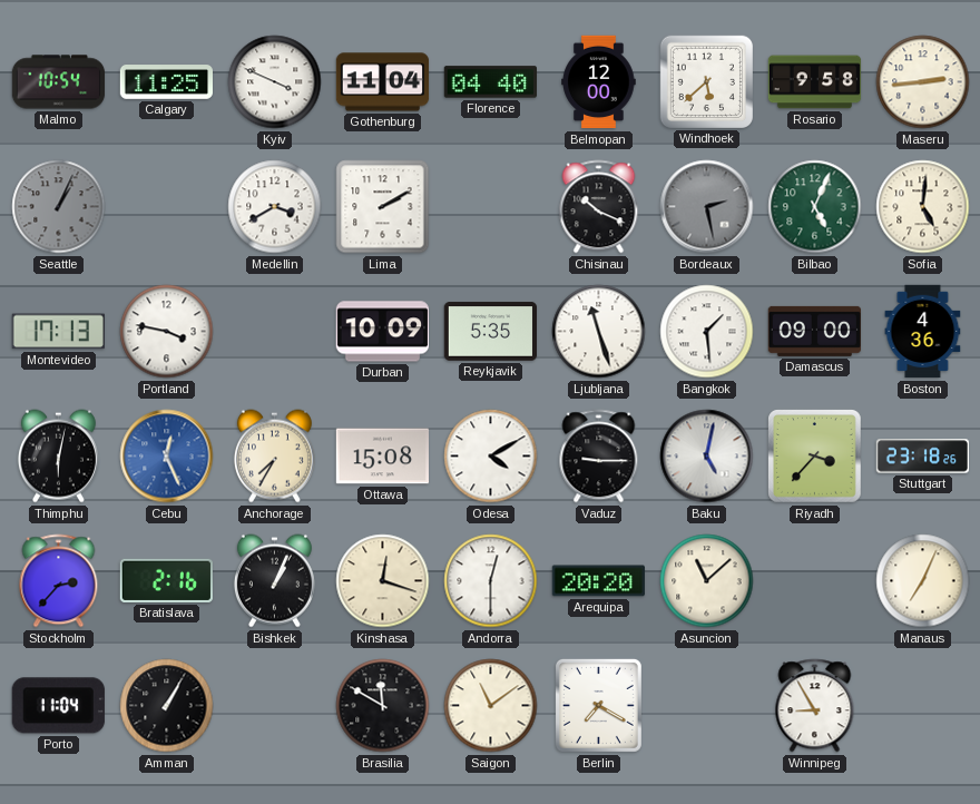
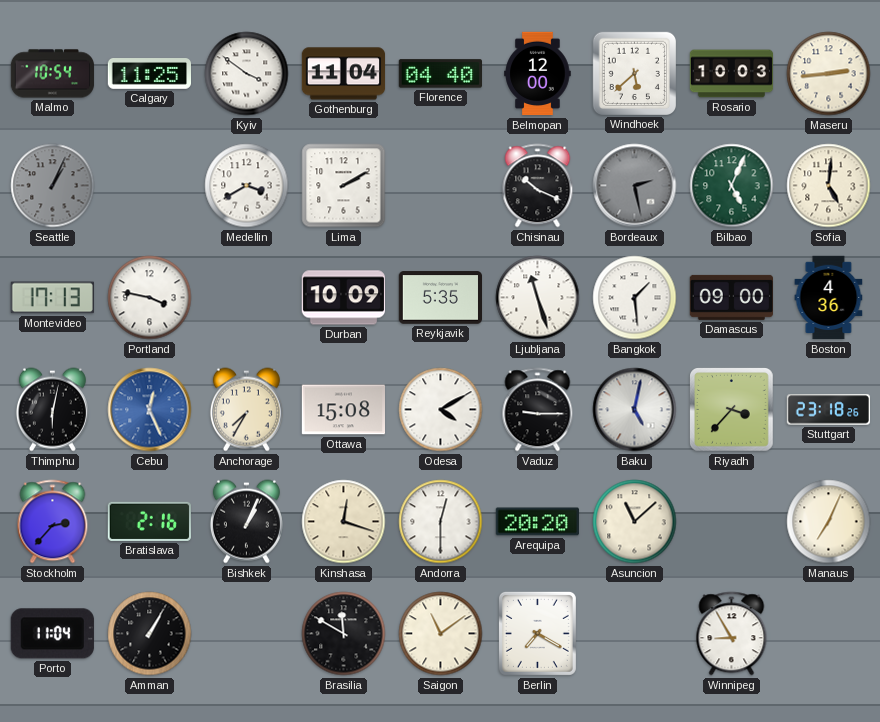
Kyiv: 3:49 -> 3:51
Rosario: 9:58 -> 10:03
